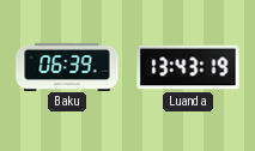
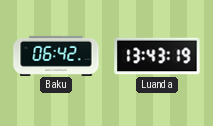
Baku: 06:39 -> 06:42
